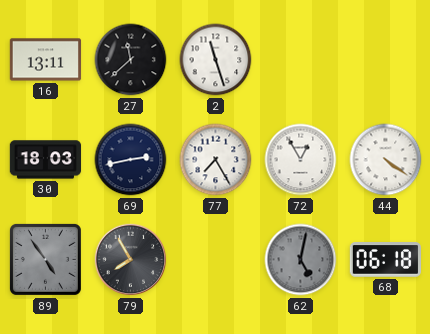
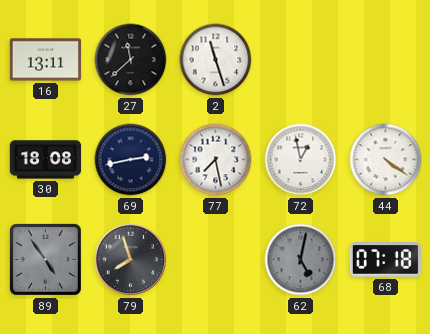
30: 18:03 -> 18:08
77: 7:25 -> 7:28
72: 12:55 -> 12:58
79: 7:55 -> 7:57
68: 06:18 -> 07:18
